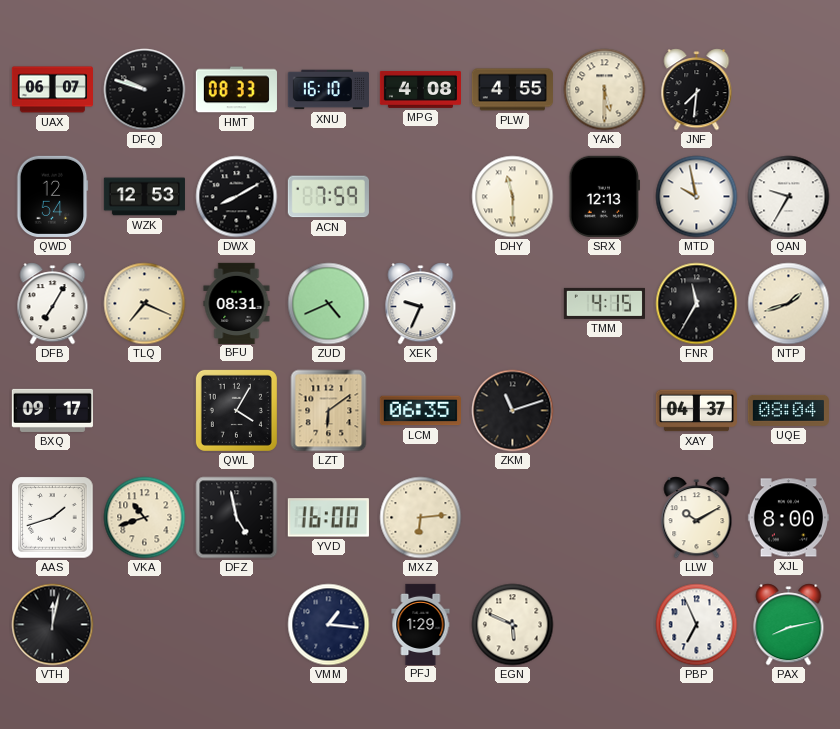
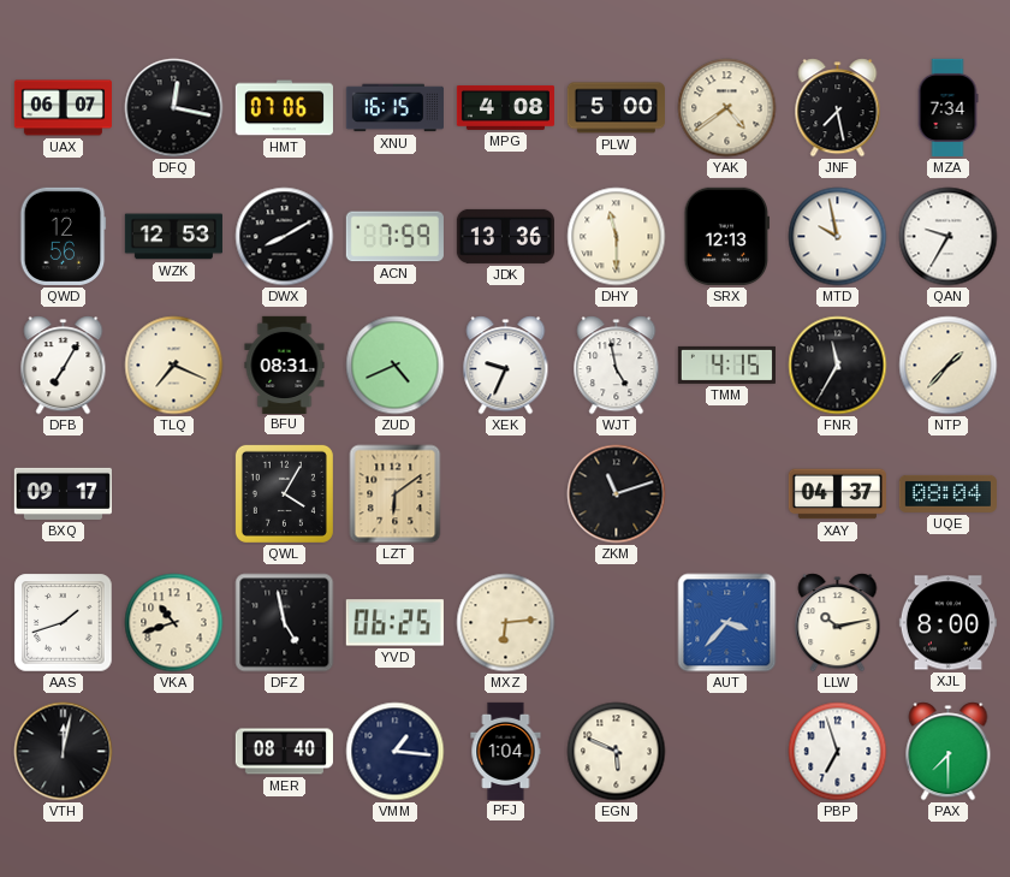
DFQ: 9:48 -> 12:17
HMT: 08:33 -> 07:06
XNU: 16:10 -> 16:15
PLW: 4:55 -> 5:00
YAK: 5:30 -> 4:39
JNF: 7:31 -> 7:28
MZA: none -> 7:34
QWD: 12:54 -> 12:56
JDK: none -> 13:36
WJT: none -> 4:58
NTP: 1:42 -> 1:37
LCM: 06:35 -> none
YVD: 16:00 -> 06:25
AUT: none -> 3:37
LLW: 10:10 -> 10:13
MER: none -> 08:40
PFJ: 1:29 -> 1:04
PBP: 6:56 -> 6:57
PAX: 8:13 -> 7:30
